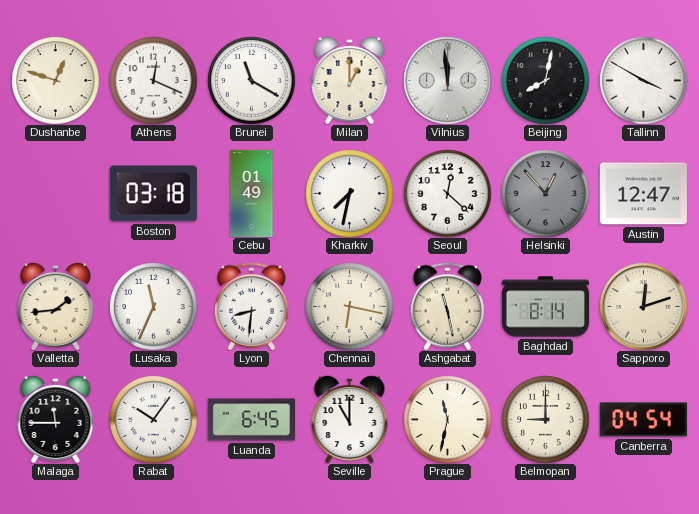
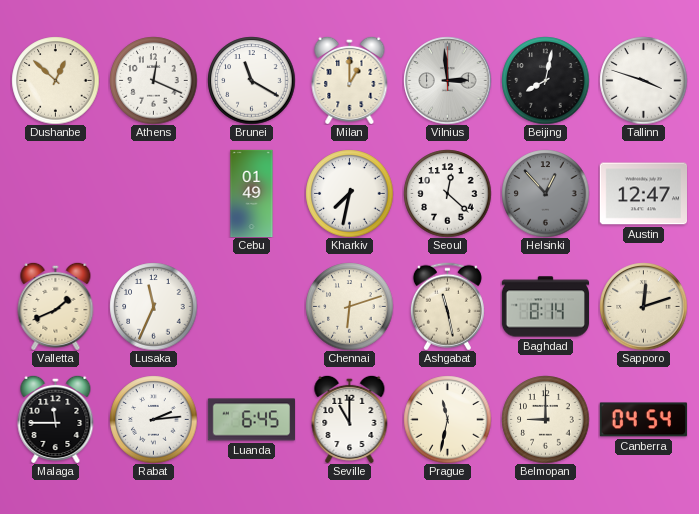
Dushanbe: 12:48 -> 12:52
Vilnius: 11:59 -> 2:59
Tallinn: 3:50 -> 3:48
Boston: 03:18 -> none
Valletta: 1:44 -> 1:41
Lyon: 8:31 -> none
Chennai: 6:17 -> 6:12
Rabat: 10:06 -> 2:14
